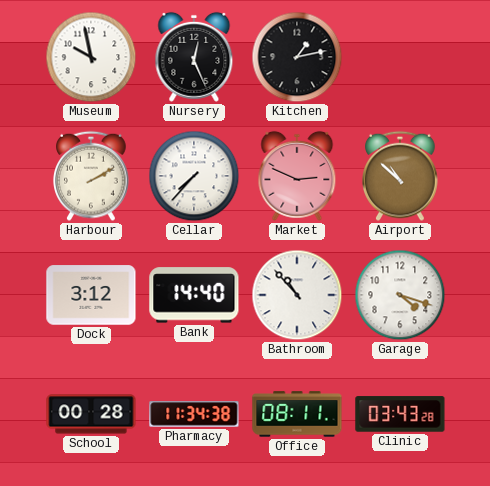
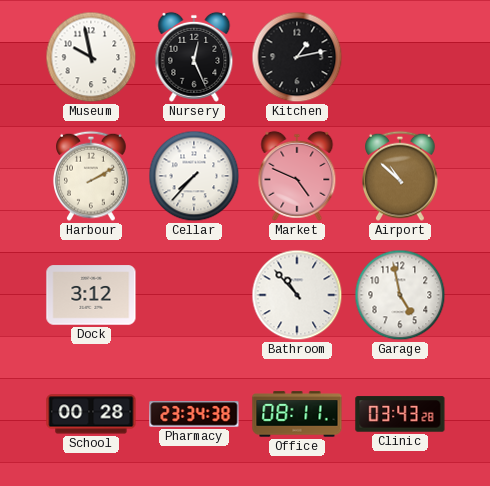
Market: 2:49 -> 4:49
Bank: 14:40 -> none
Garage: 4:18 -> 4:58
Pharmacy: 11:34 -> 23:34
